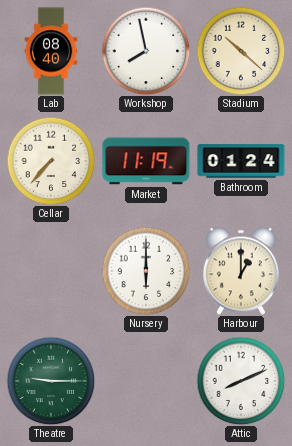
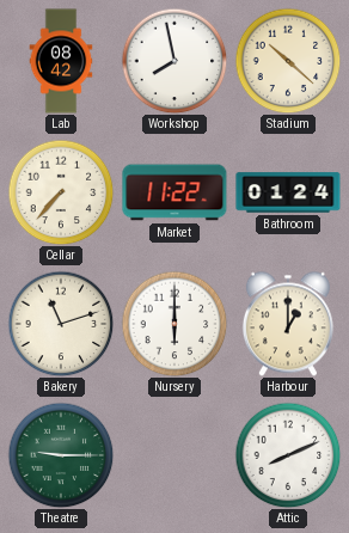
Lab: 08:40 -> 08:42
Market: 11:19 -> 11:22
Bakery: none -> 11:12
